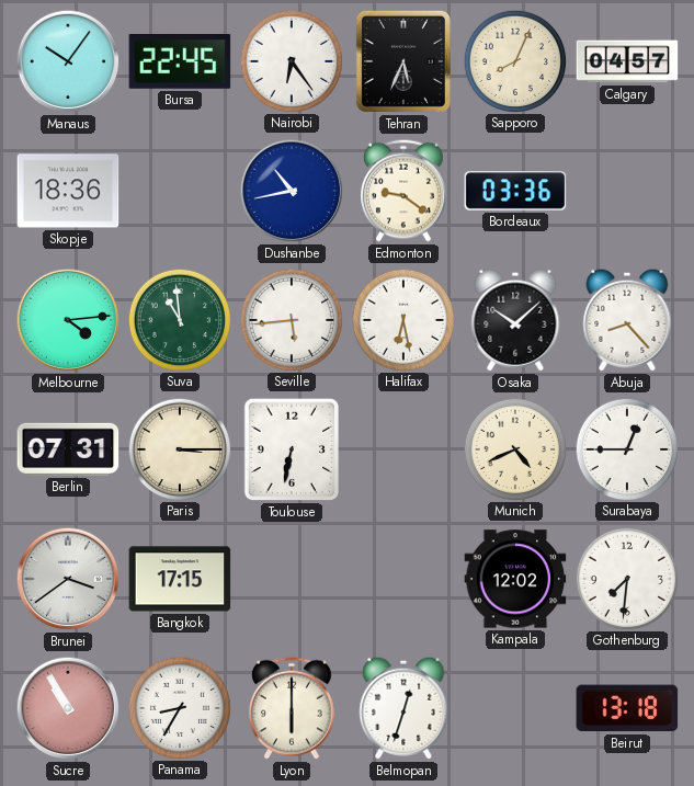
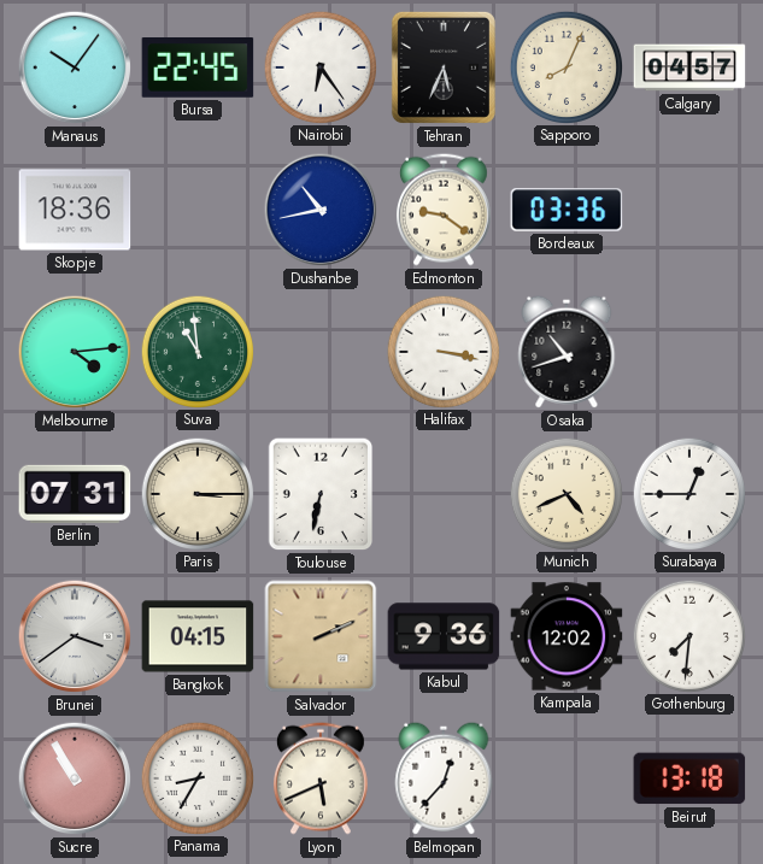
Seville: 5:44 -> none
Halifax: 6:28 -> 3:17
Osaka: 10:08 -> 10:42
Abuja: 8:23 -> none
Bangkok: 17:15 -> 04:15
Salvador: none -> 2:11
Kabul: none -> 9:36
Lyon: 6:00 -> 5:41
Belmopan: 12:33 -> 12:37
